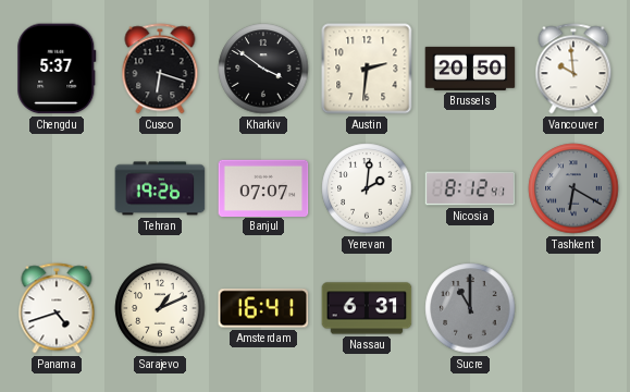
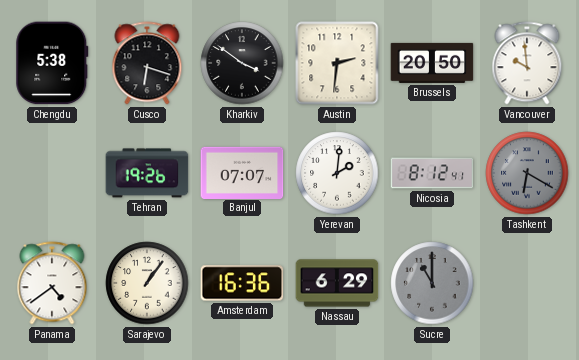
Chengdu: 5:37 -> 5:38
Panama: 4:42 -> 4:39
Sarajevo: 1:11 -> 1:06
Amsterdam: 16:41 -> 16:36
Nassau: 6:31 -> 6:29
